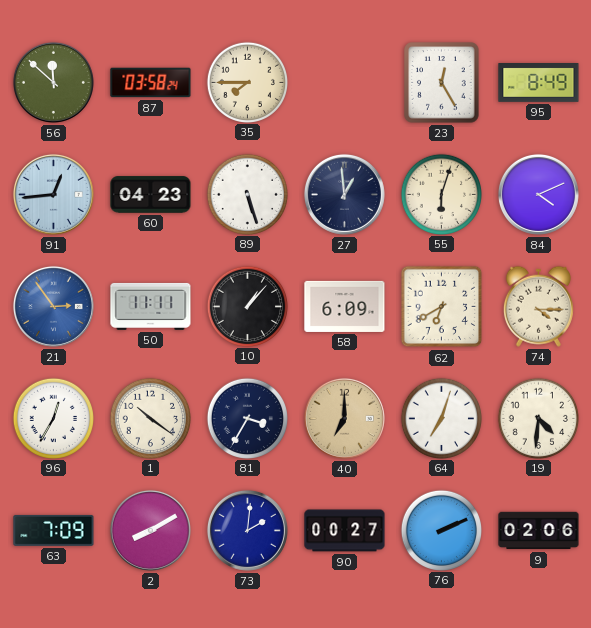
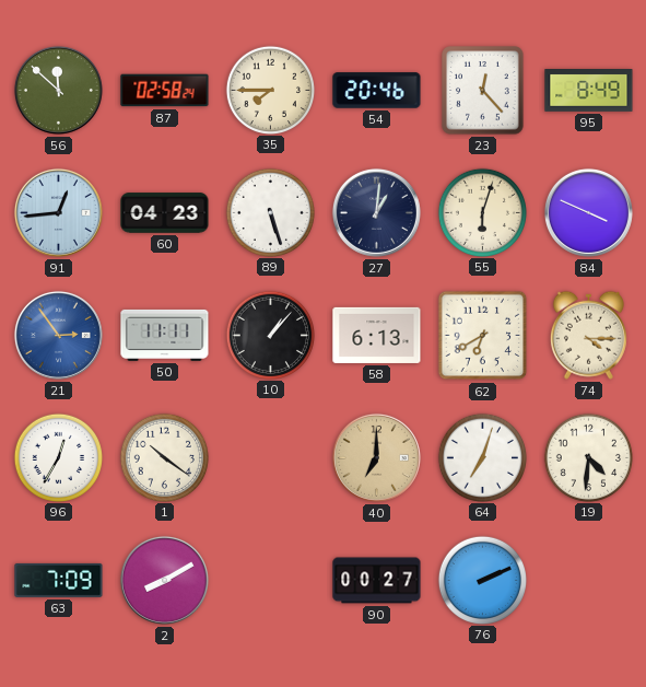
87: 03:58 -> 02:58
54: none -> 20:46
23: 12:25 -> 12:23
27: 12:59 -> 1:01
84: 4:11 -> 3:49
58: 6:09 -> 6:13
81: 3:35 -> none
73: 2:01 -> none
9: 02:06 -> none
